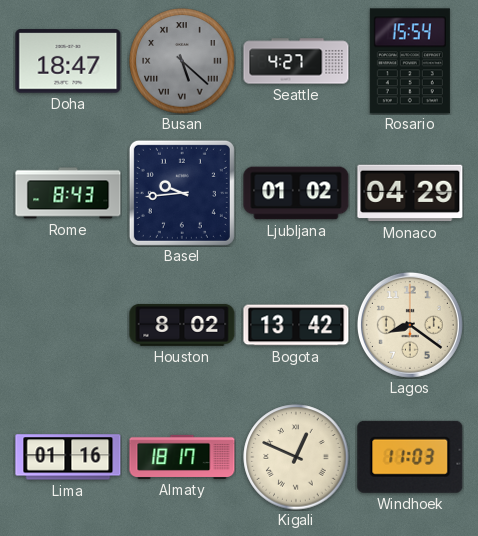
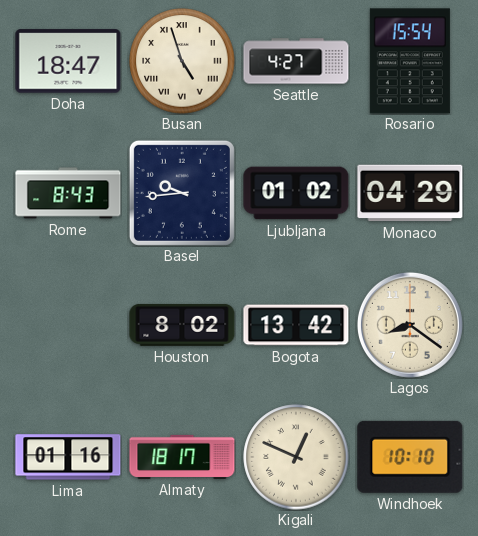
Busan: 5:22 -> 4:57
Busan dial: grey -> cream
Windhoek: 11:03 -> 10:10
